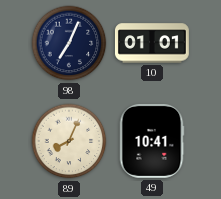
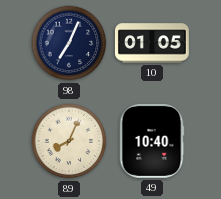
10: 01:01 -> 01:05
49: 10:41 -> 10:40
